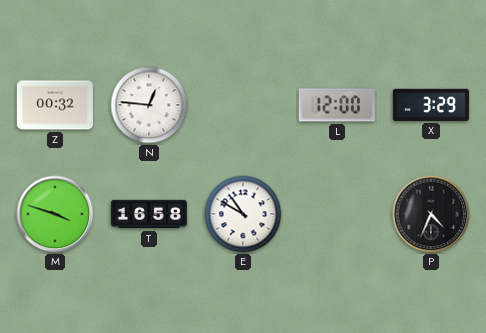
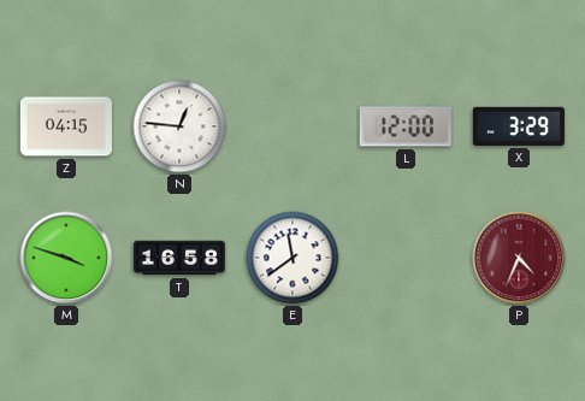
Z: 00:32 -> 04:15
E: 10:50 -> 11:39
P dial: black -> burgundy
